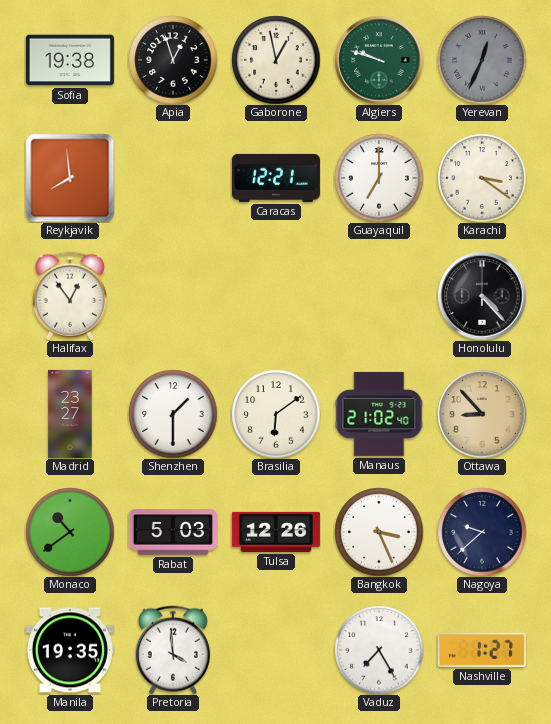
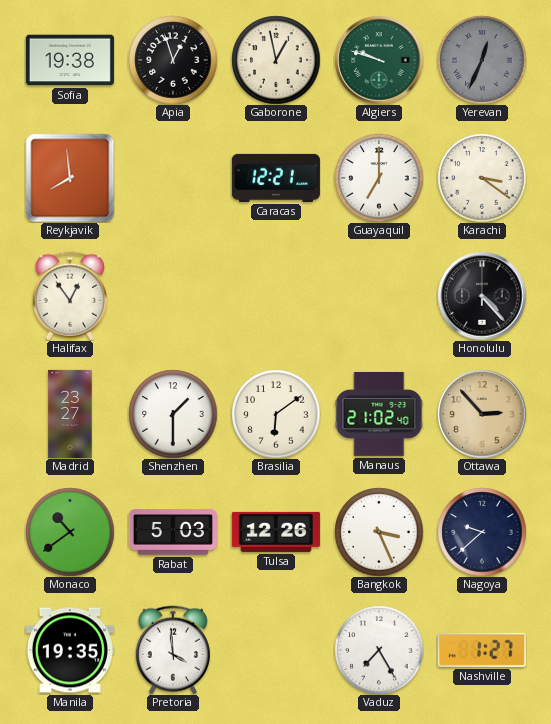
Ottawa: 8:53 -> 2:53
